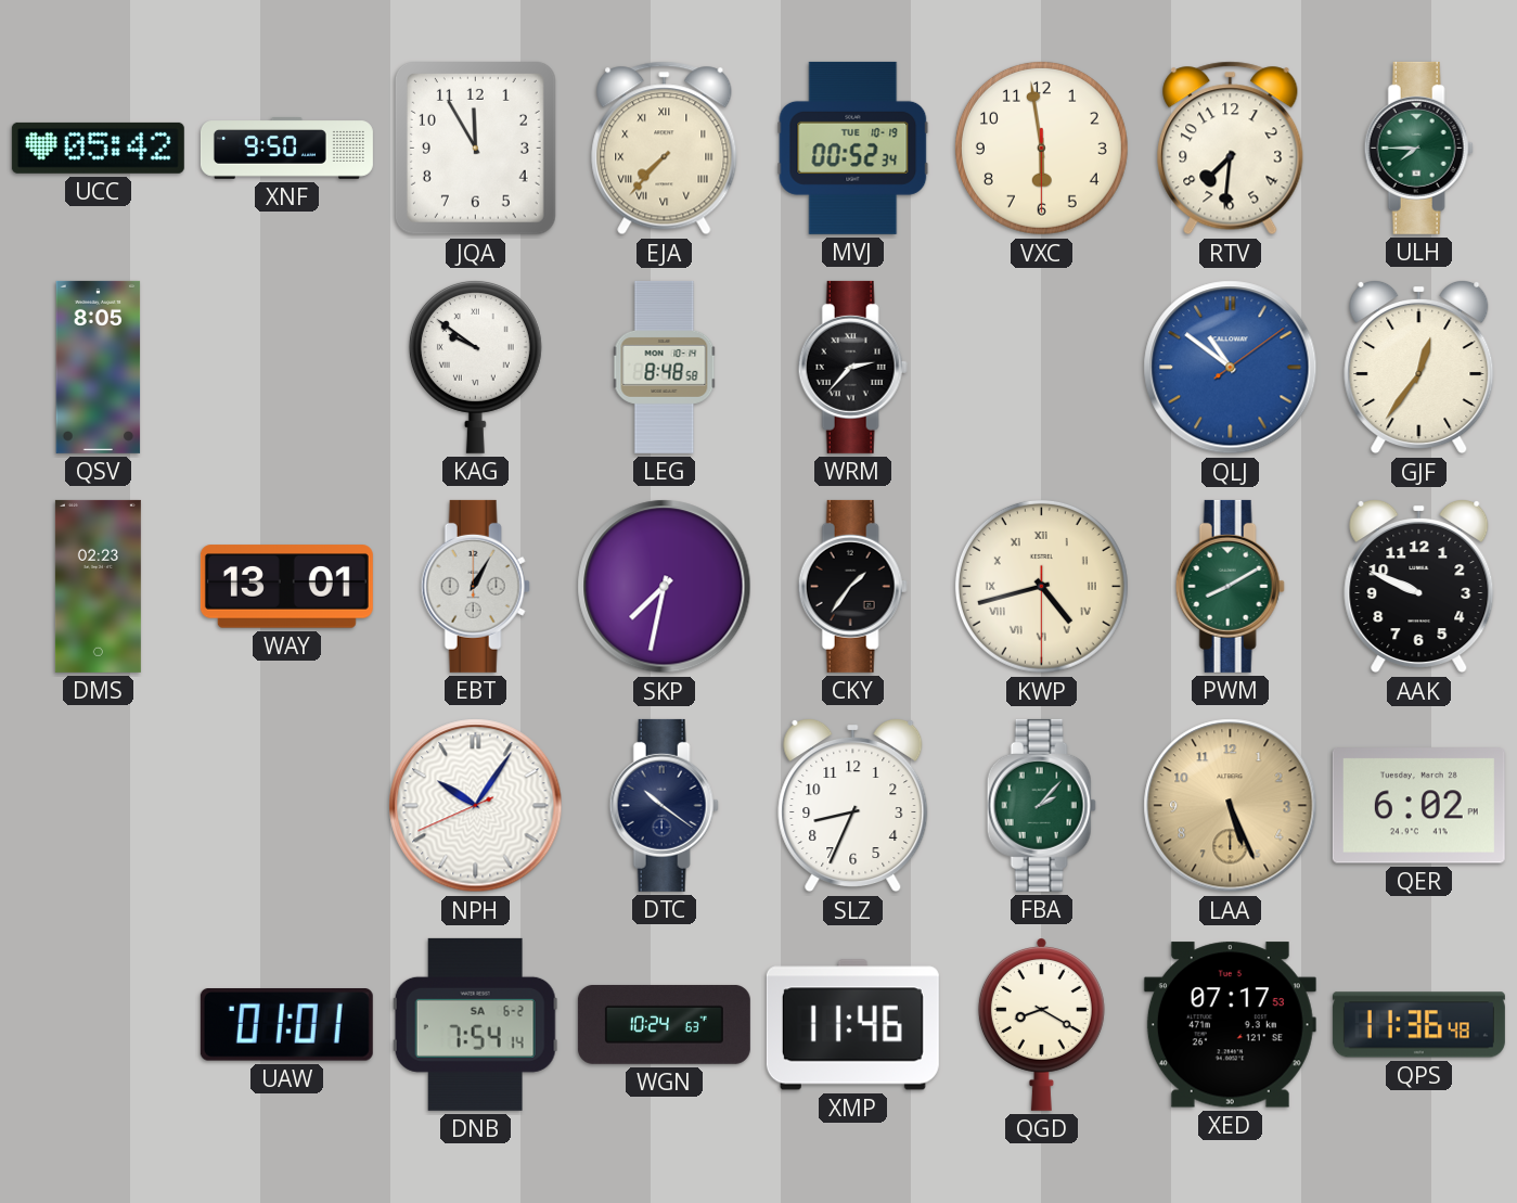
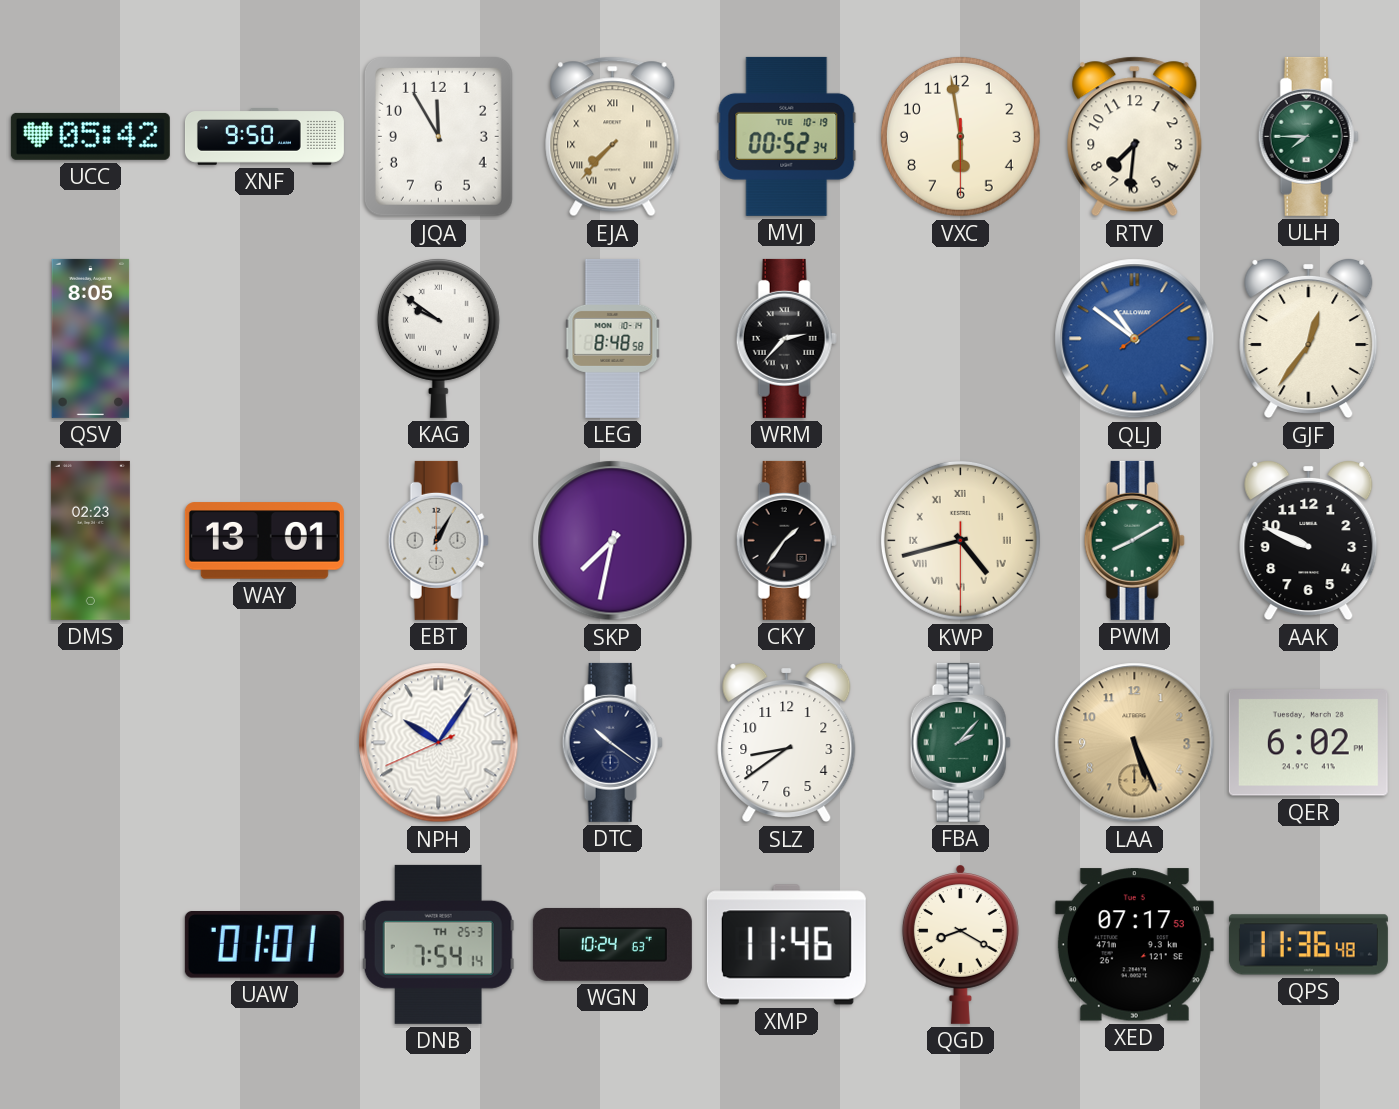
SLZ: 8:34 -> 8:39
DNB date: SA 6-2 -> TH 25-3
